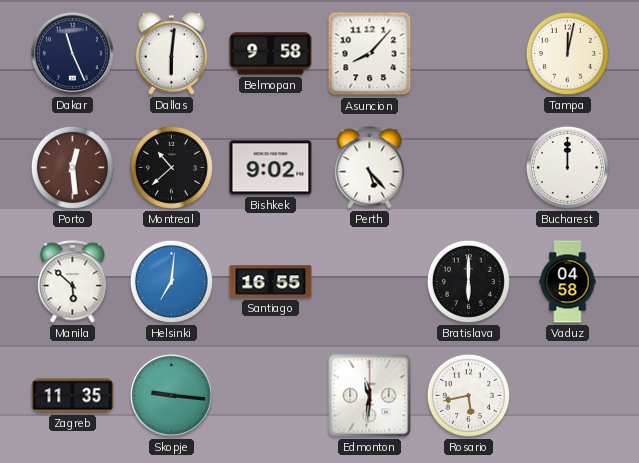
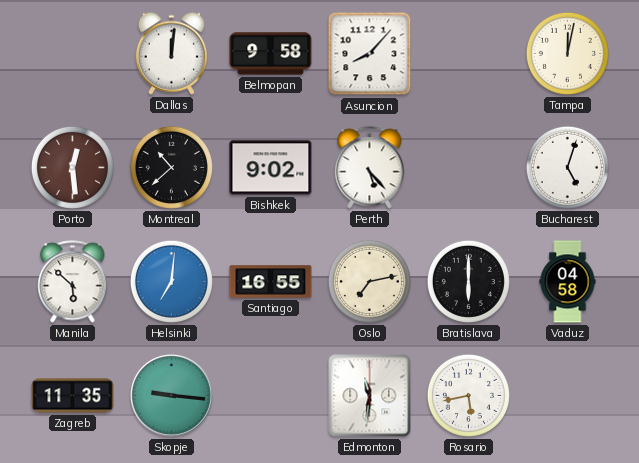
Dakar: 11:26 -> none
Dallas: 6:01 -> 12:01
Bucharest: 12:00 -> 5:03
Oslo: none -> 7:13
